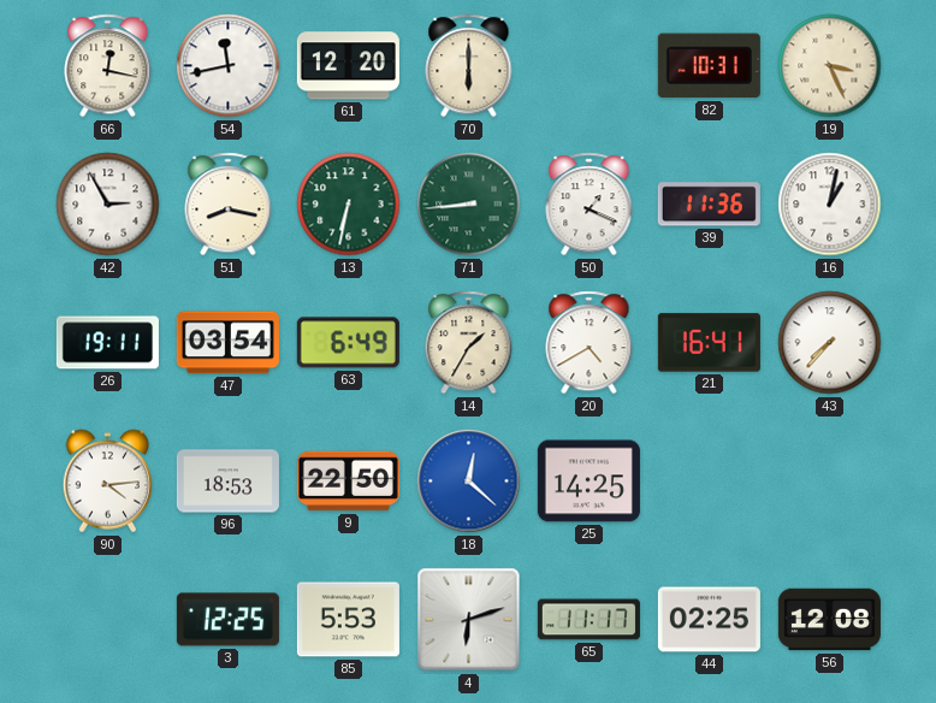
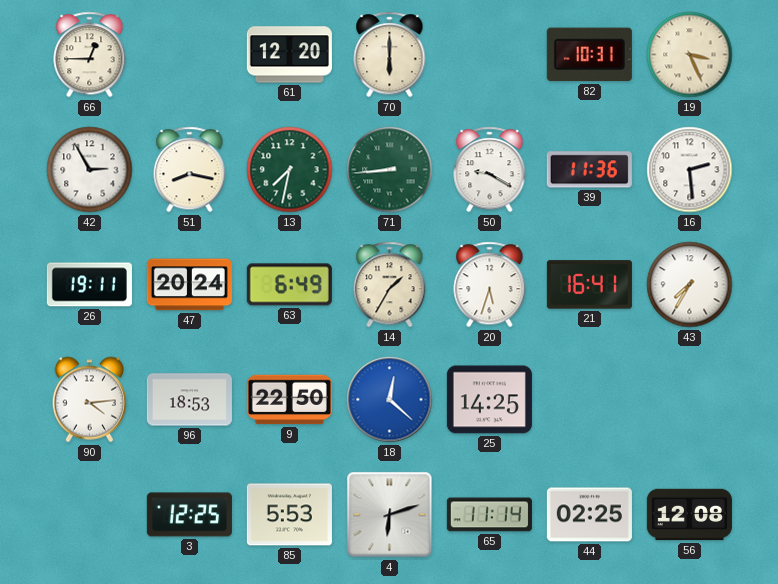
66: 12:17 -> 12:45
54: 11:43 -> none
13: 6:32 -> 7:32
50: 1:19 -> 9:20
16: 1:02 -> 2:29
47: 03:54 -> 20:24
20: 4:40 -> 5:33
43: 7:37 -> 7:35
65: 11:17 -> 11:14
